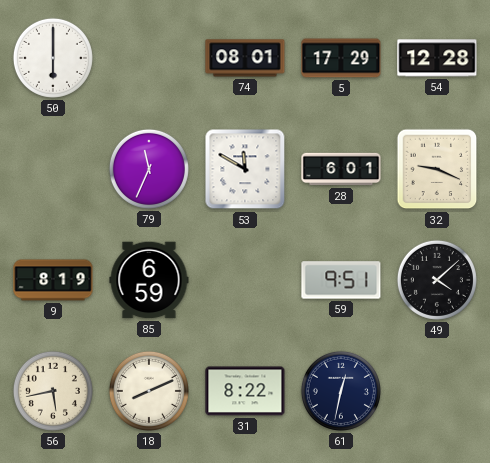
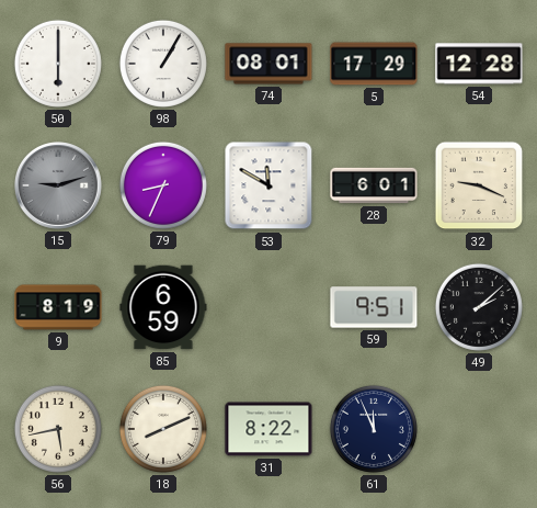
98: none -> 1:05
15: none -> 9:12
79: 11:34 -> 8:34
49: 4:08 -> 2:08
61: 12:32 -> 11:56
